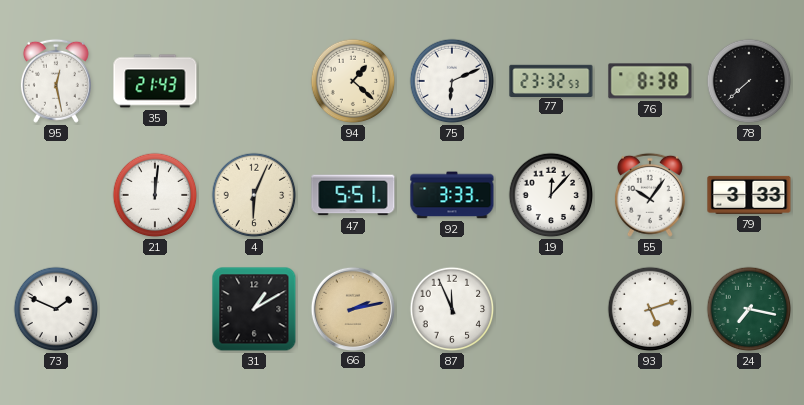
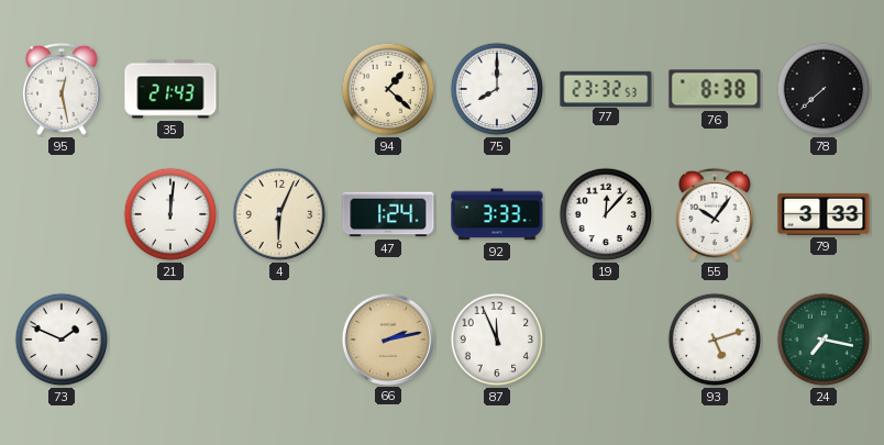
75: 6:11 -> 8:00
47: 5:51 -> 1:24
31: 1:10 -> none
